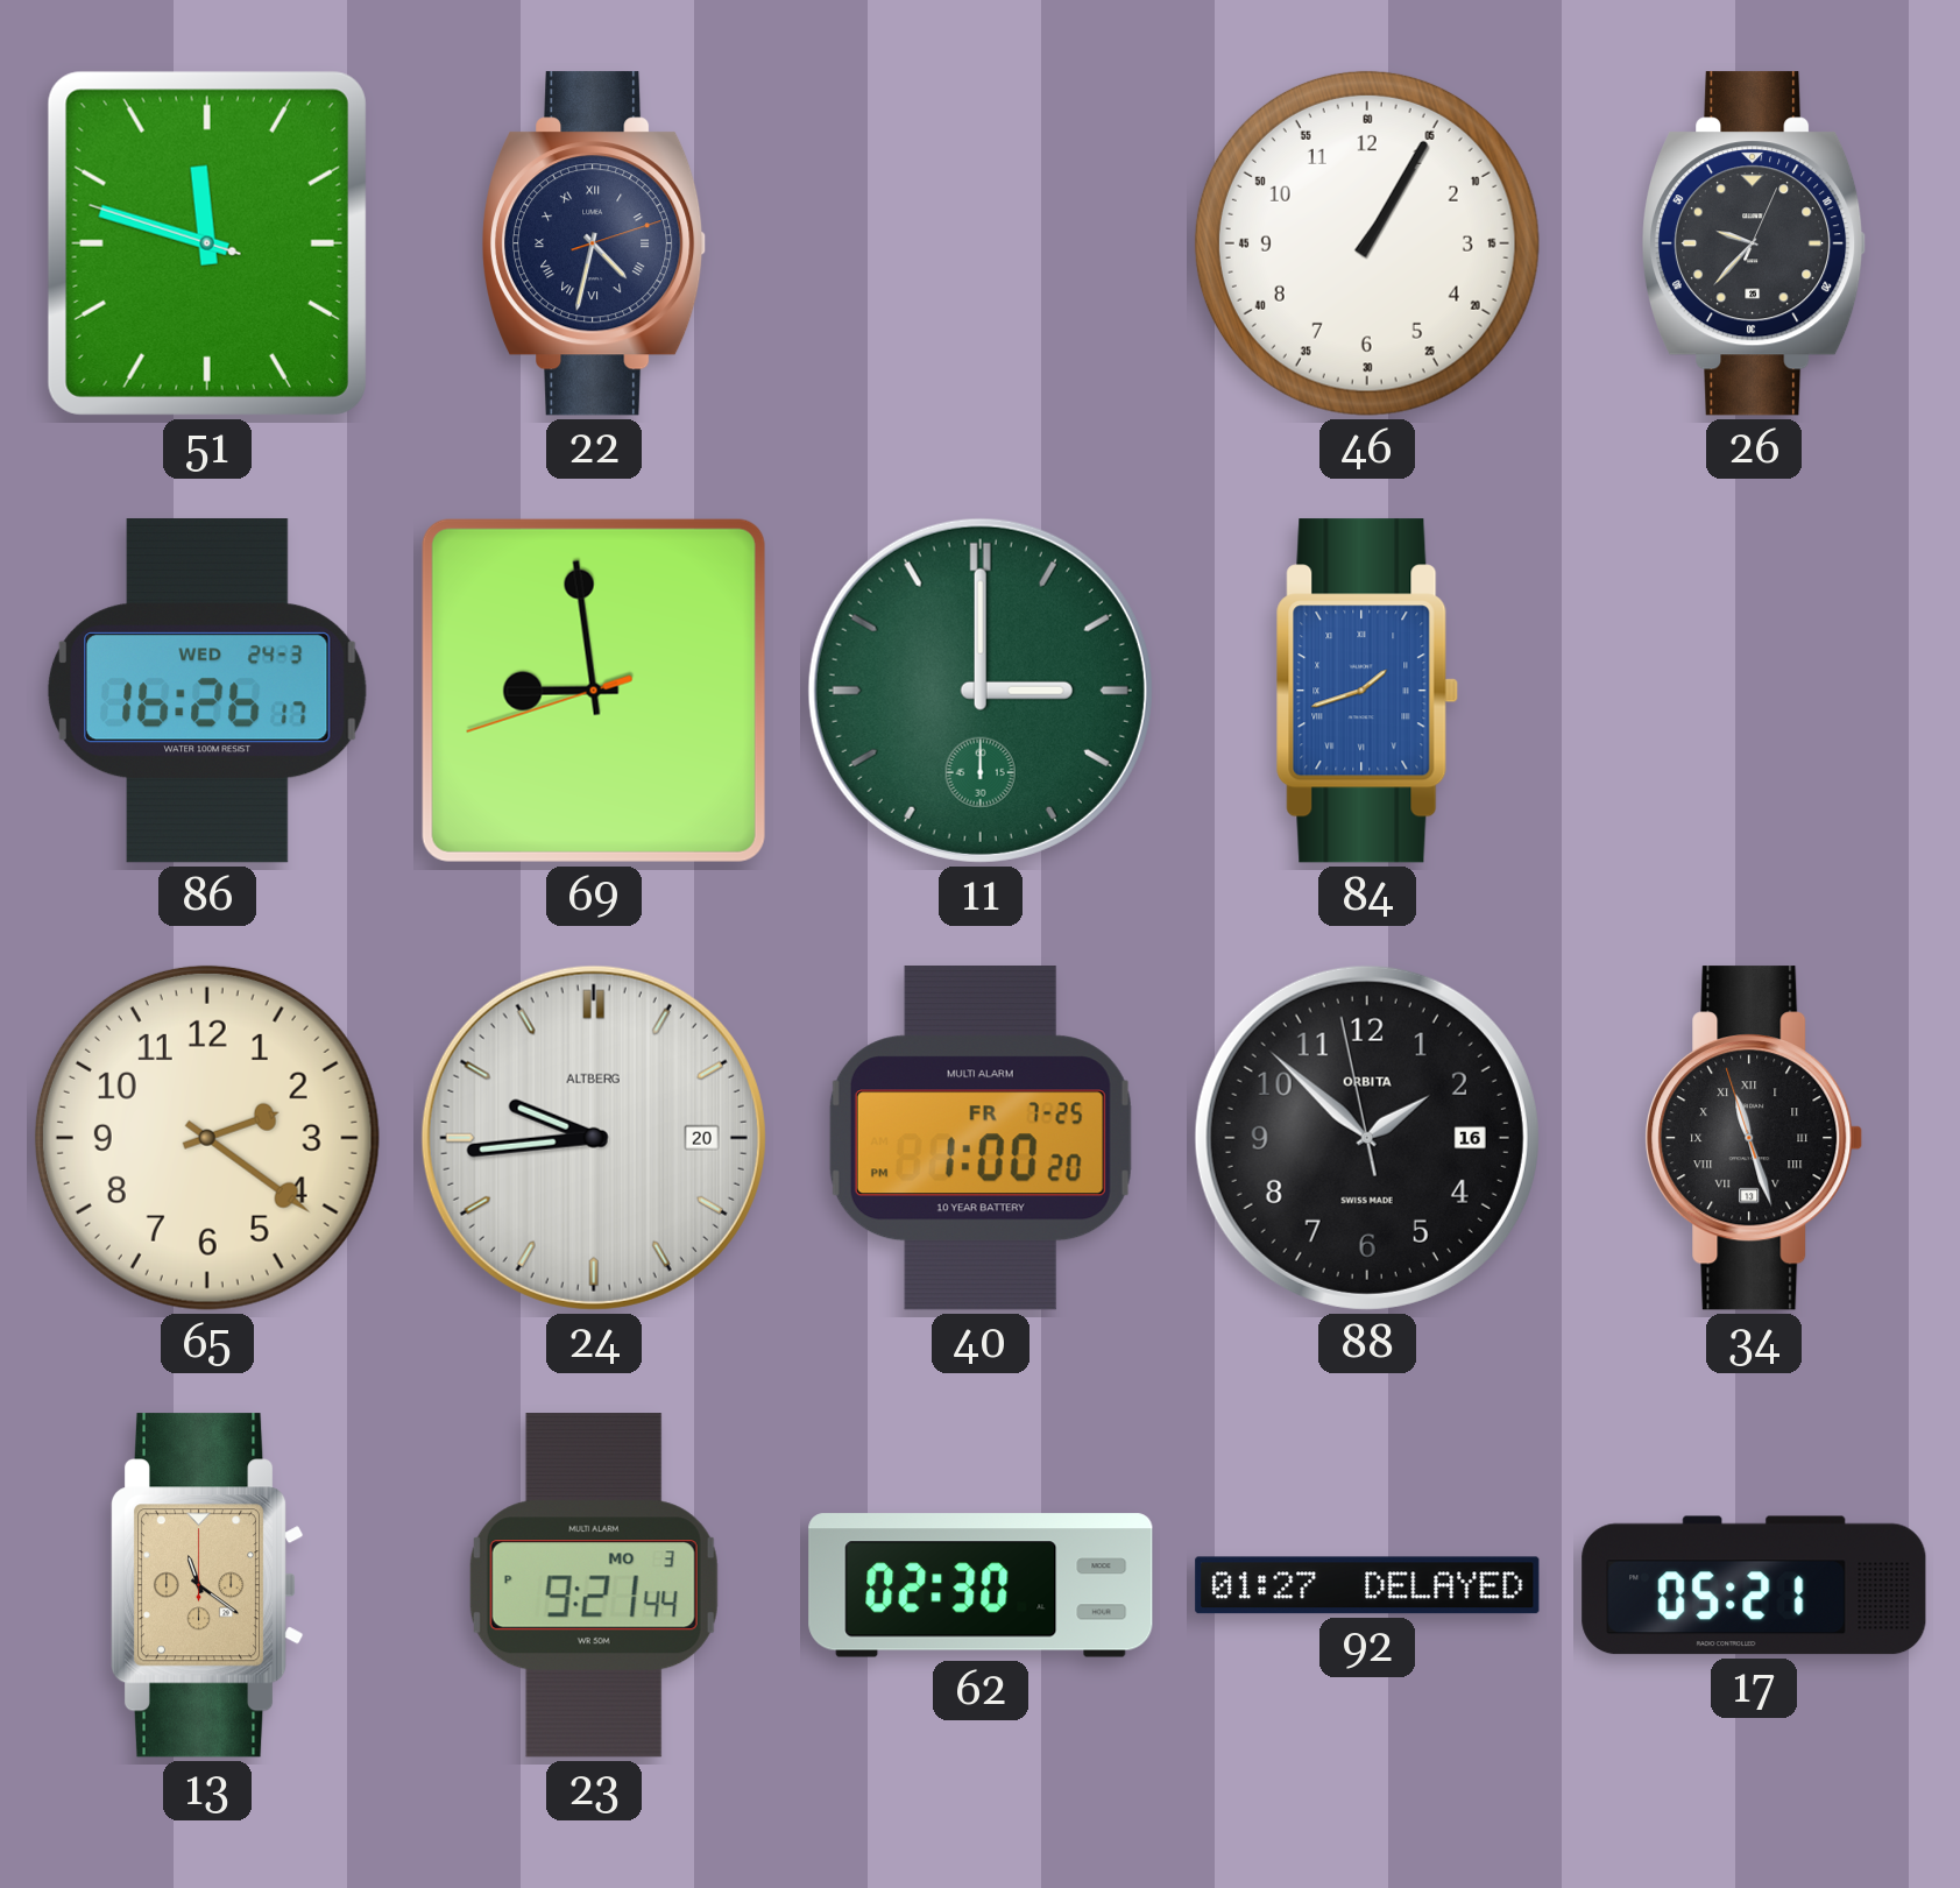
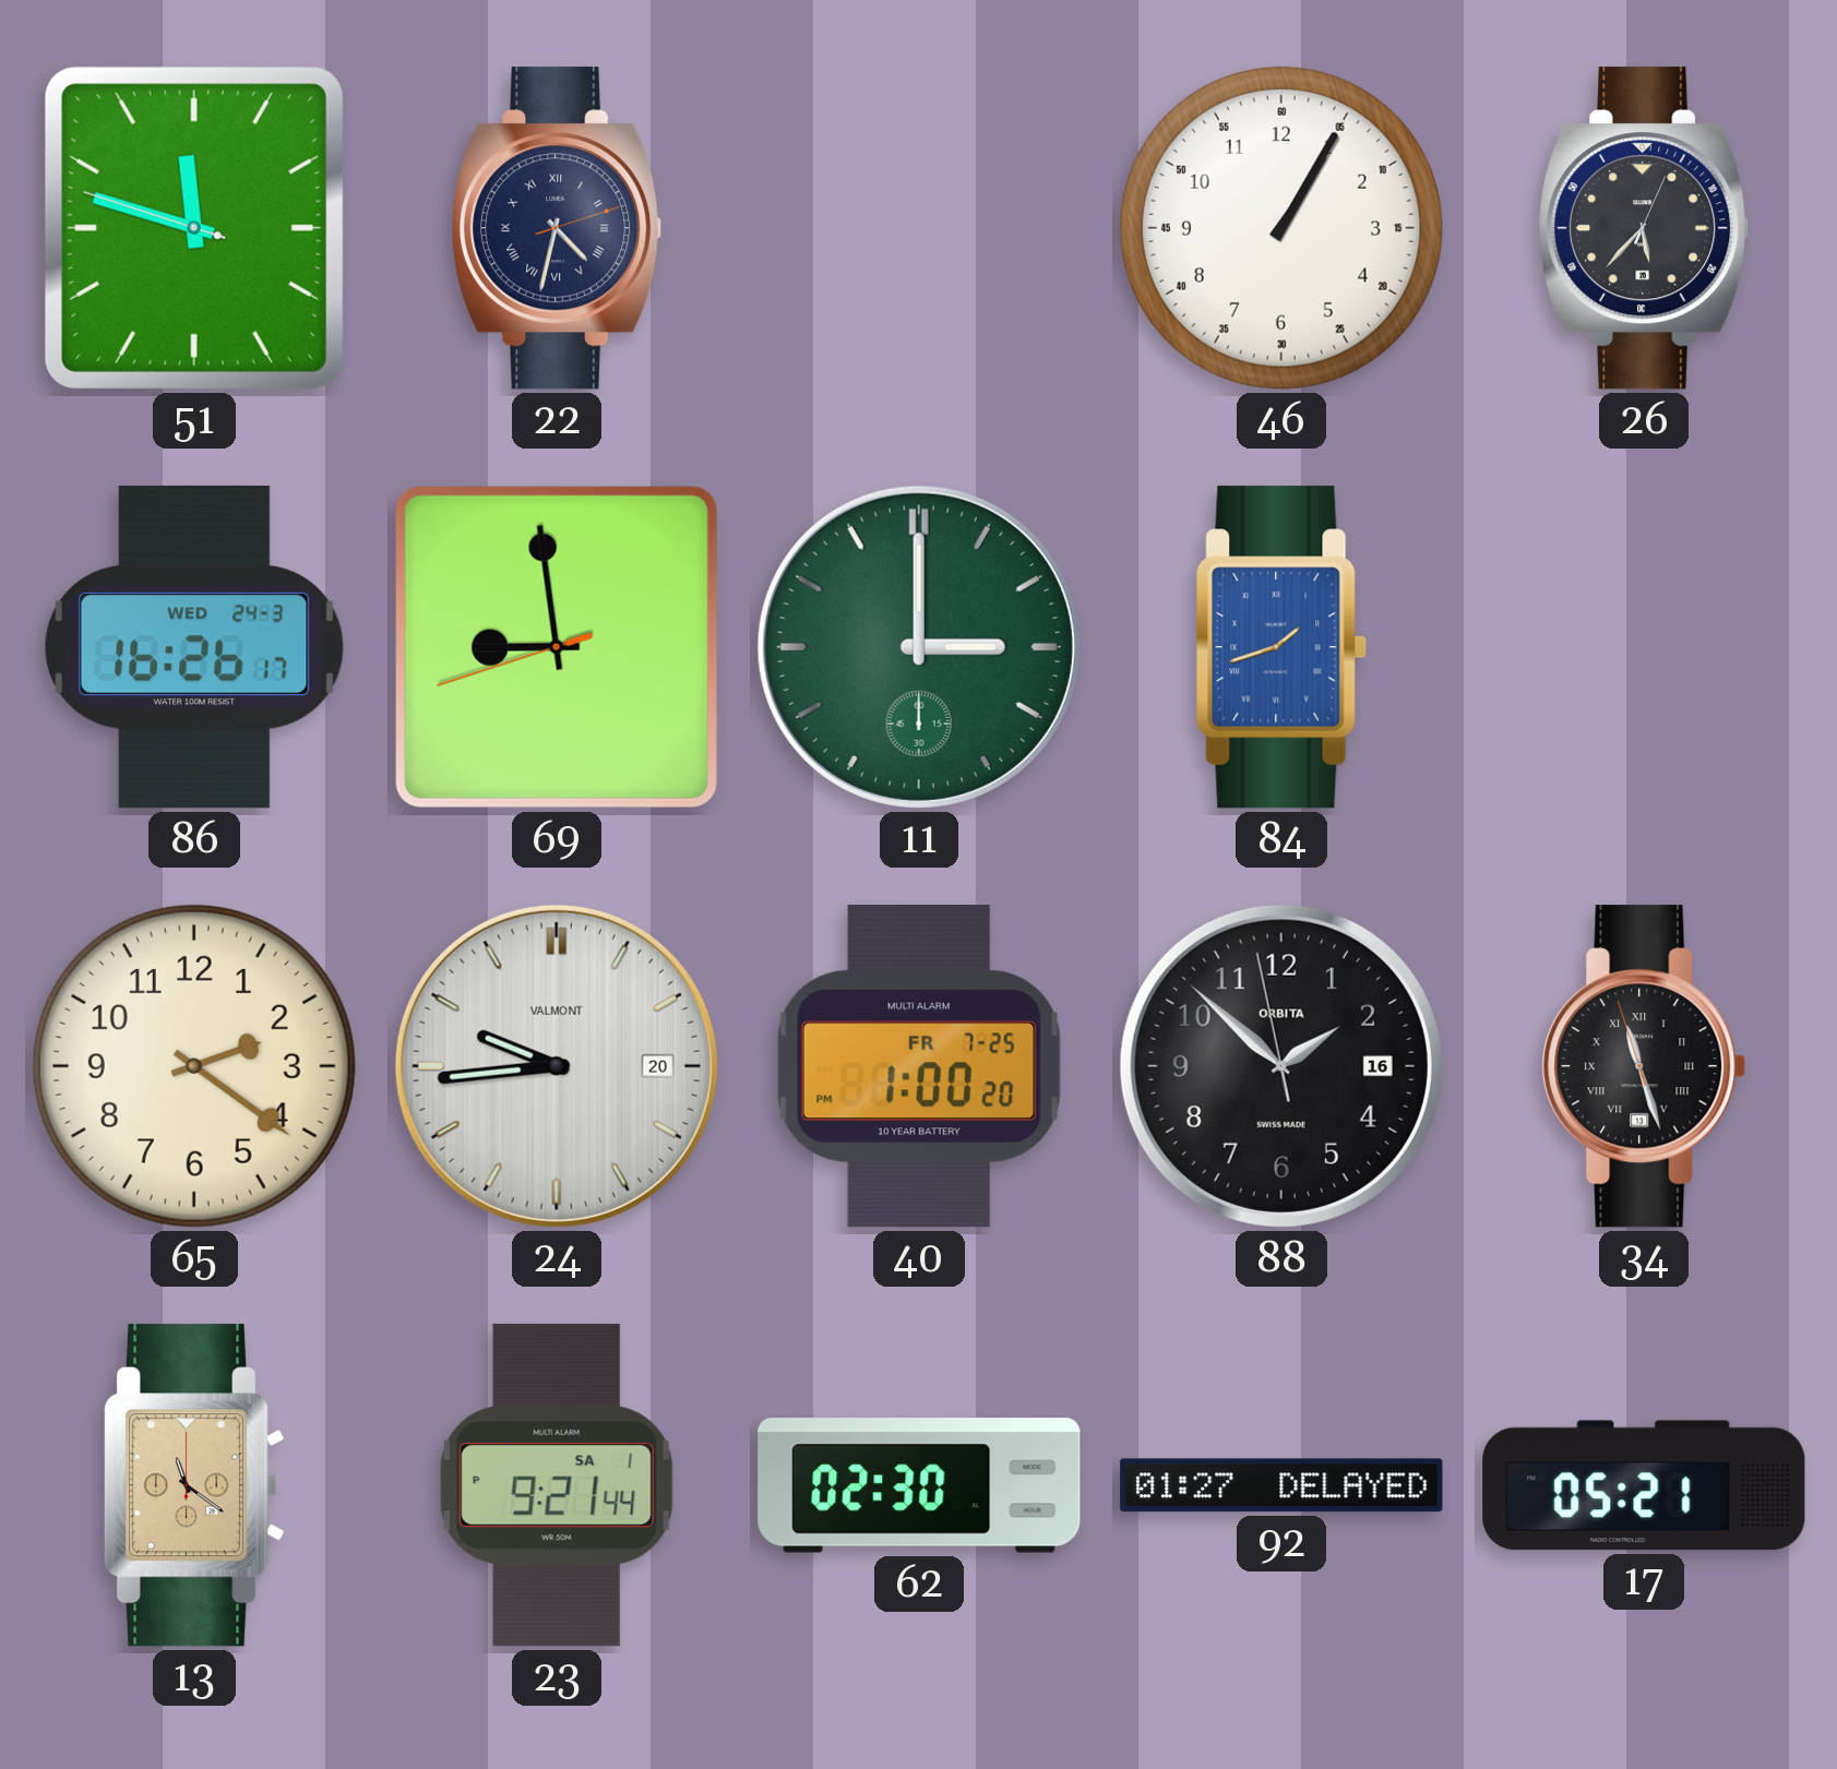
26: 9:37 -> 5:37
24 brand: ALTBERG -> VALMONT
23 date: MO 3 -> SA 1
